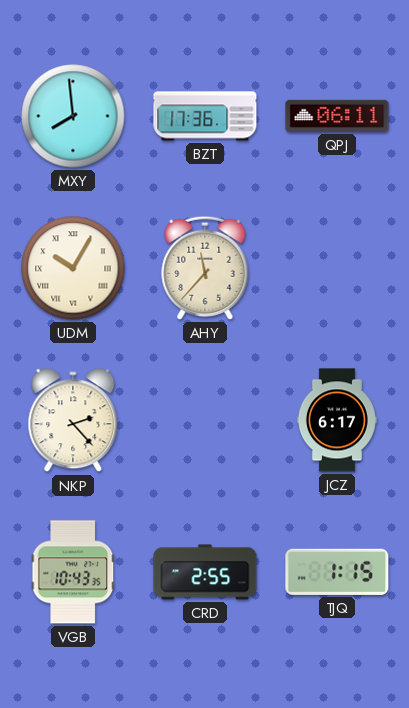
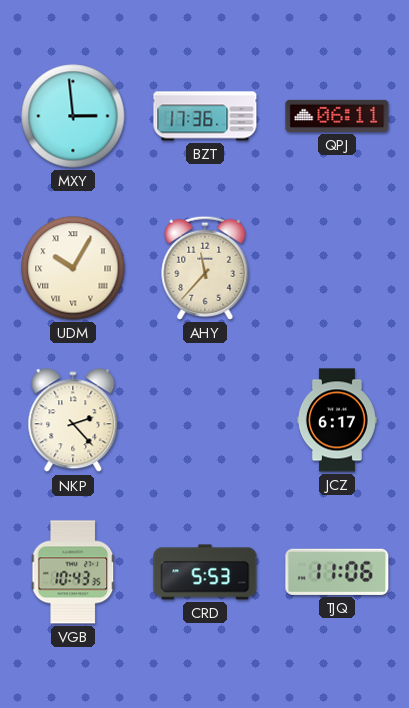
MXY: 7:59 -> 2:59
CRD: 2:55 -> 5:53
TJQ: 1:15 -> 11:06
